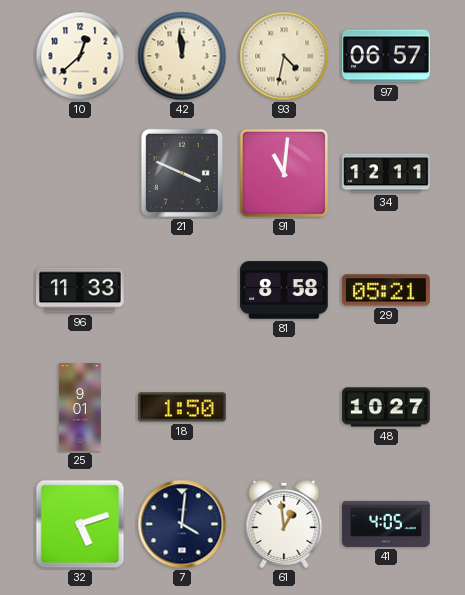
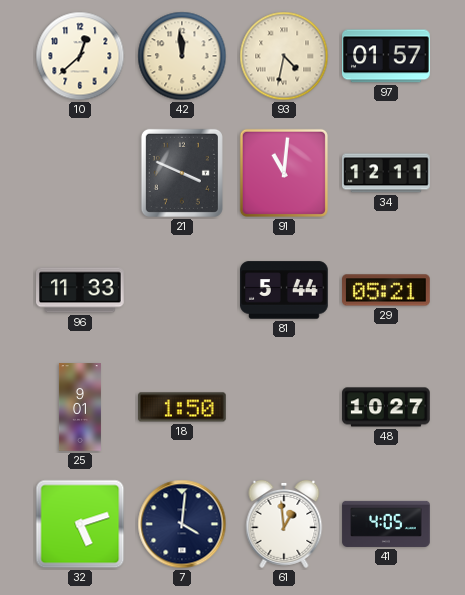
97: 06:57 -> 01:57
81: 8:58 -> 5:44
